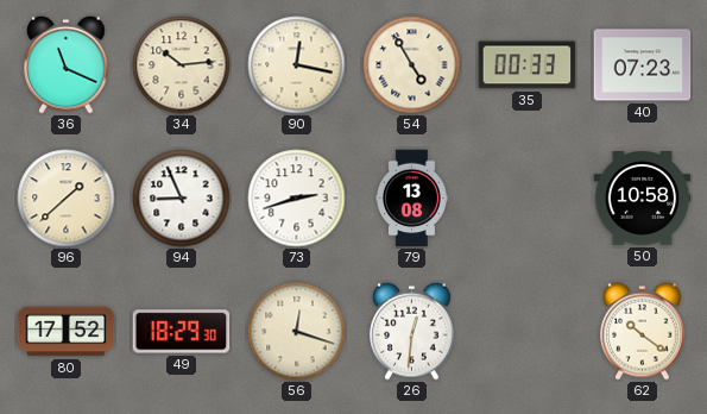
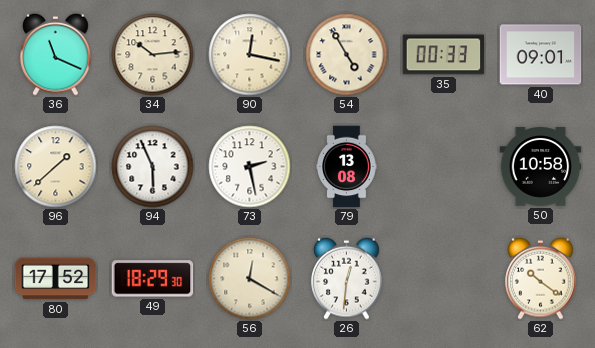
40: 07:23 -> 09:01
94: 8:56 -> 5:56
73: 2:42 -> 2:28
56: 12:18 -> 12:20
